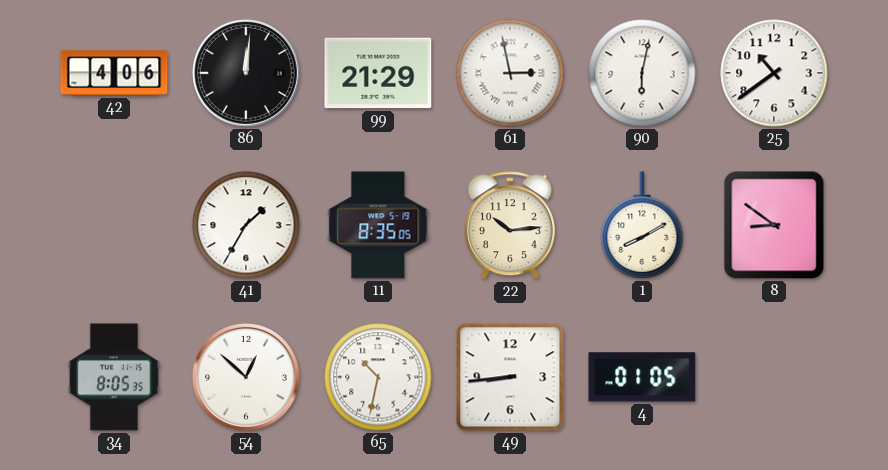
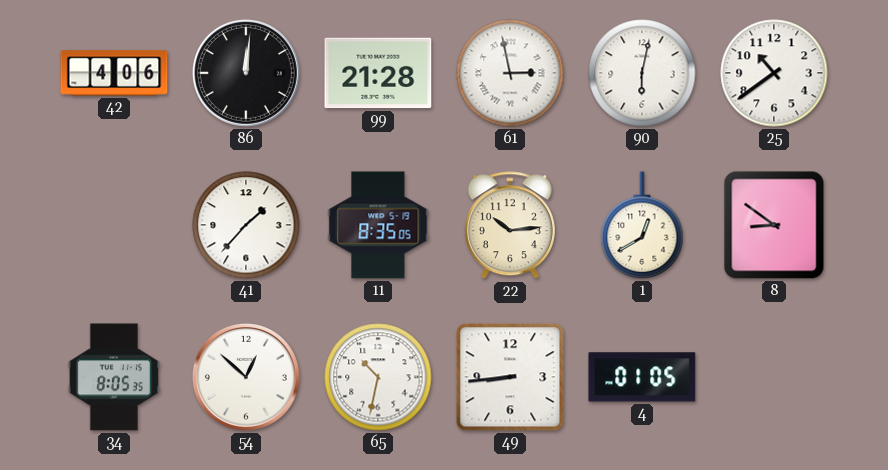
99: 21:29 -> 21:28
41: 1:35 -> 1:37
1: 8:10 -> 12:40
